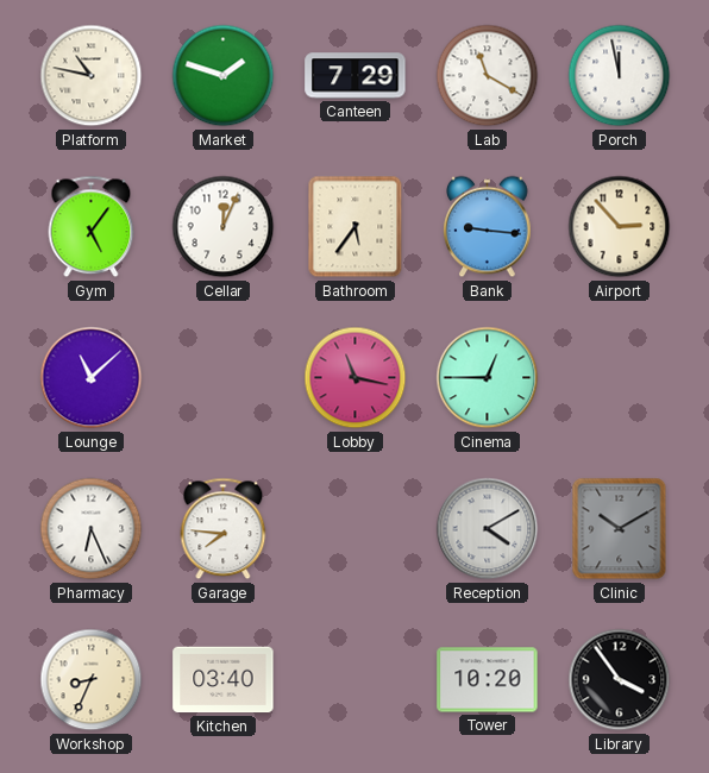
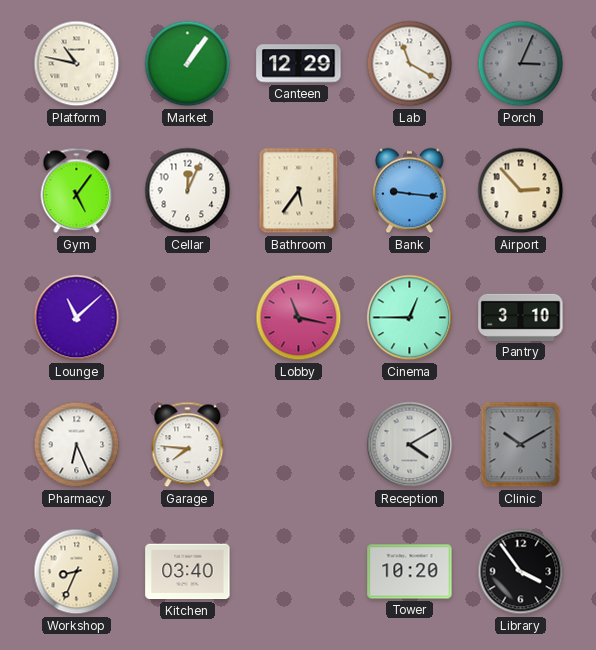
Market: 1:48 -> 1:06
Canteen: 7:29 -> 12:29
Porch: 11:58 -> 3:04
Porch dial: white -> grey
Pantry: none -> 3:10
